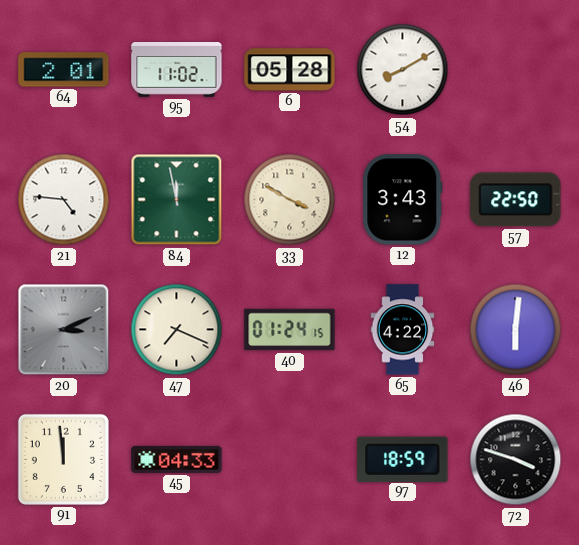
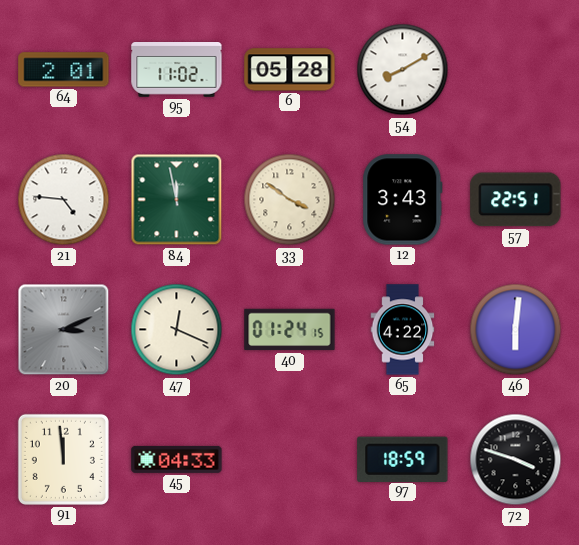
33: 3:50 -> 3:51
57: 22:50 -> 22:51
47: 7:19 -> 12:19
